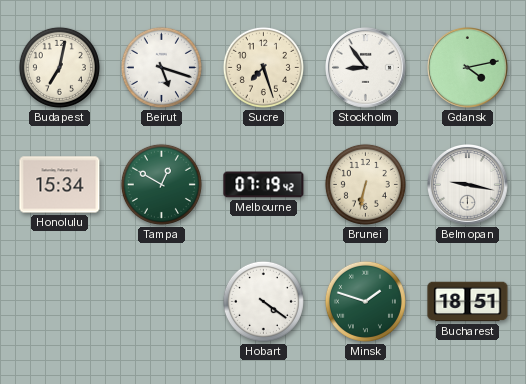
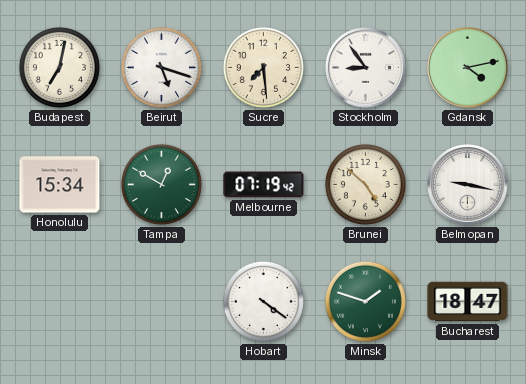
Sucre: 7:27 -> 7:29
Brunei: 6:32 -> 4:52
Bucharest: 18:51 -> 18:47
